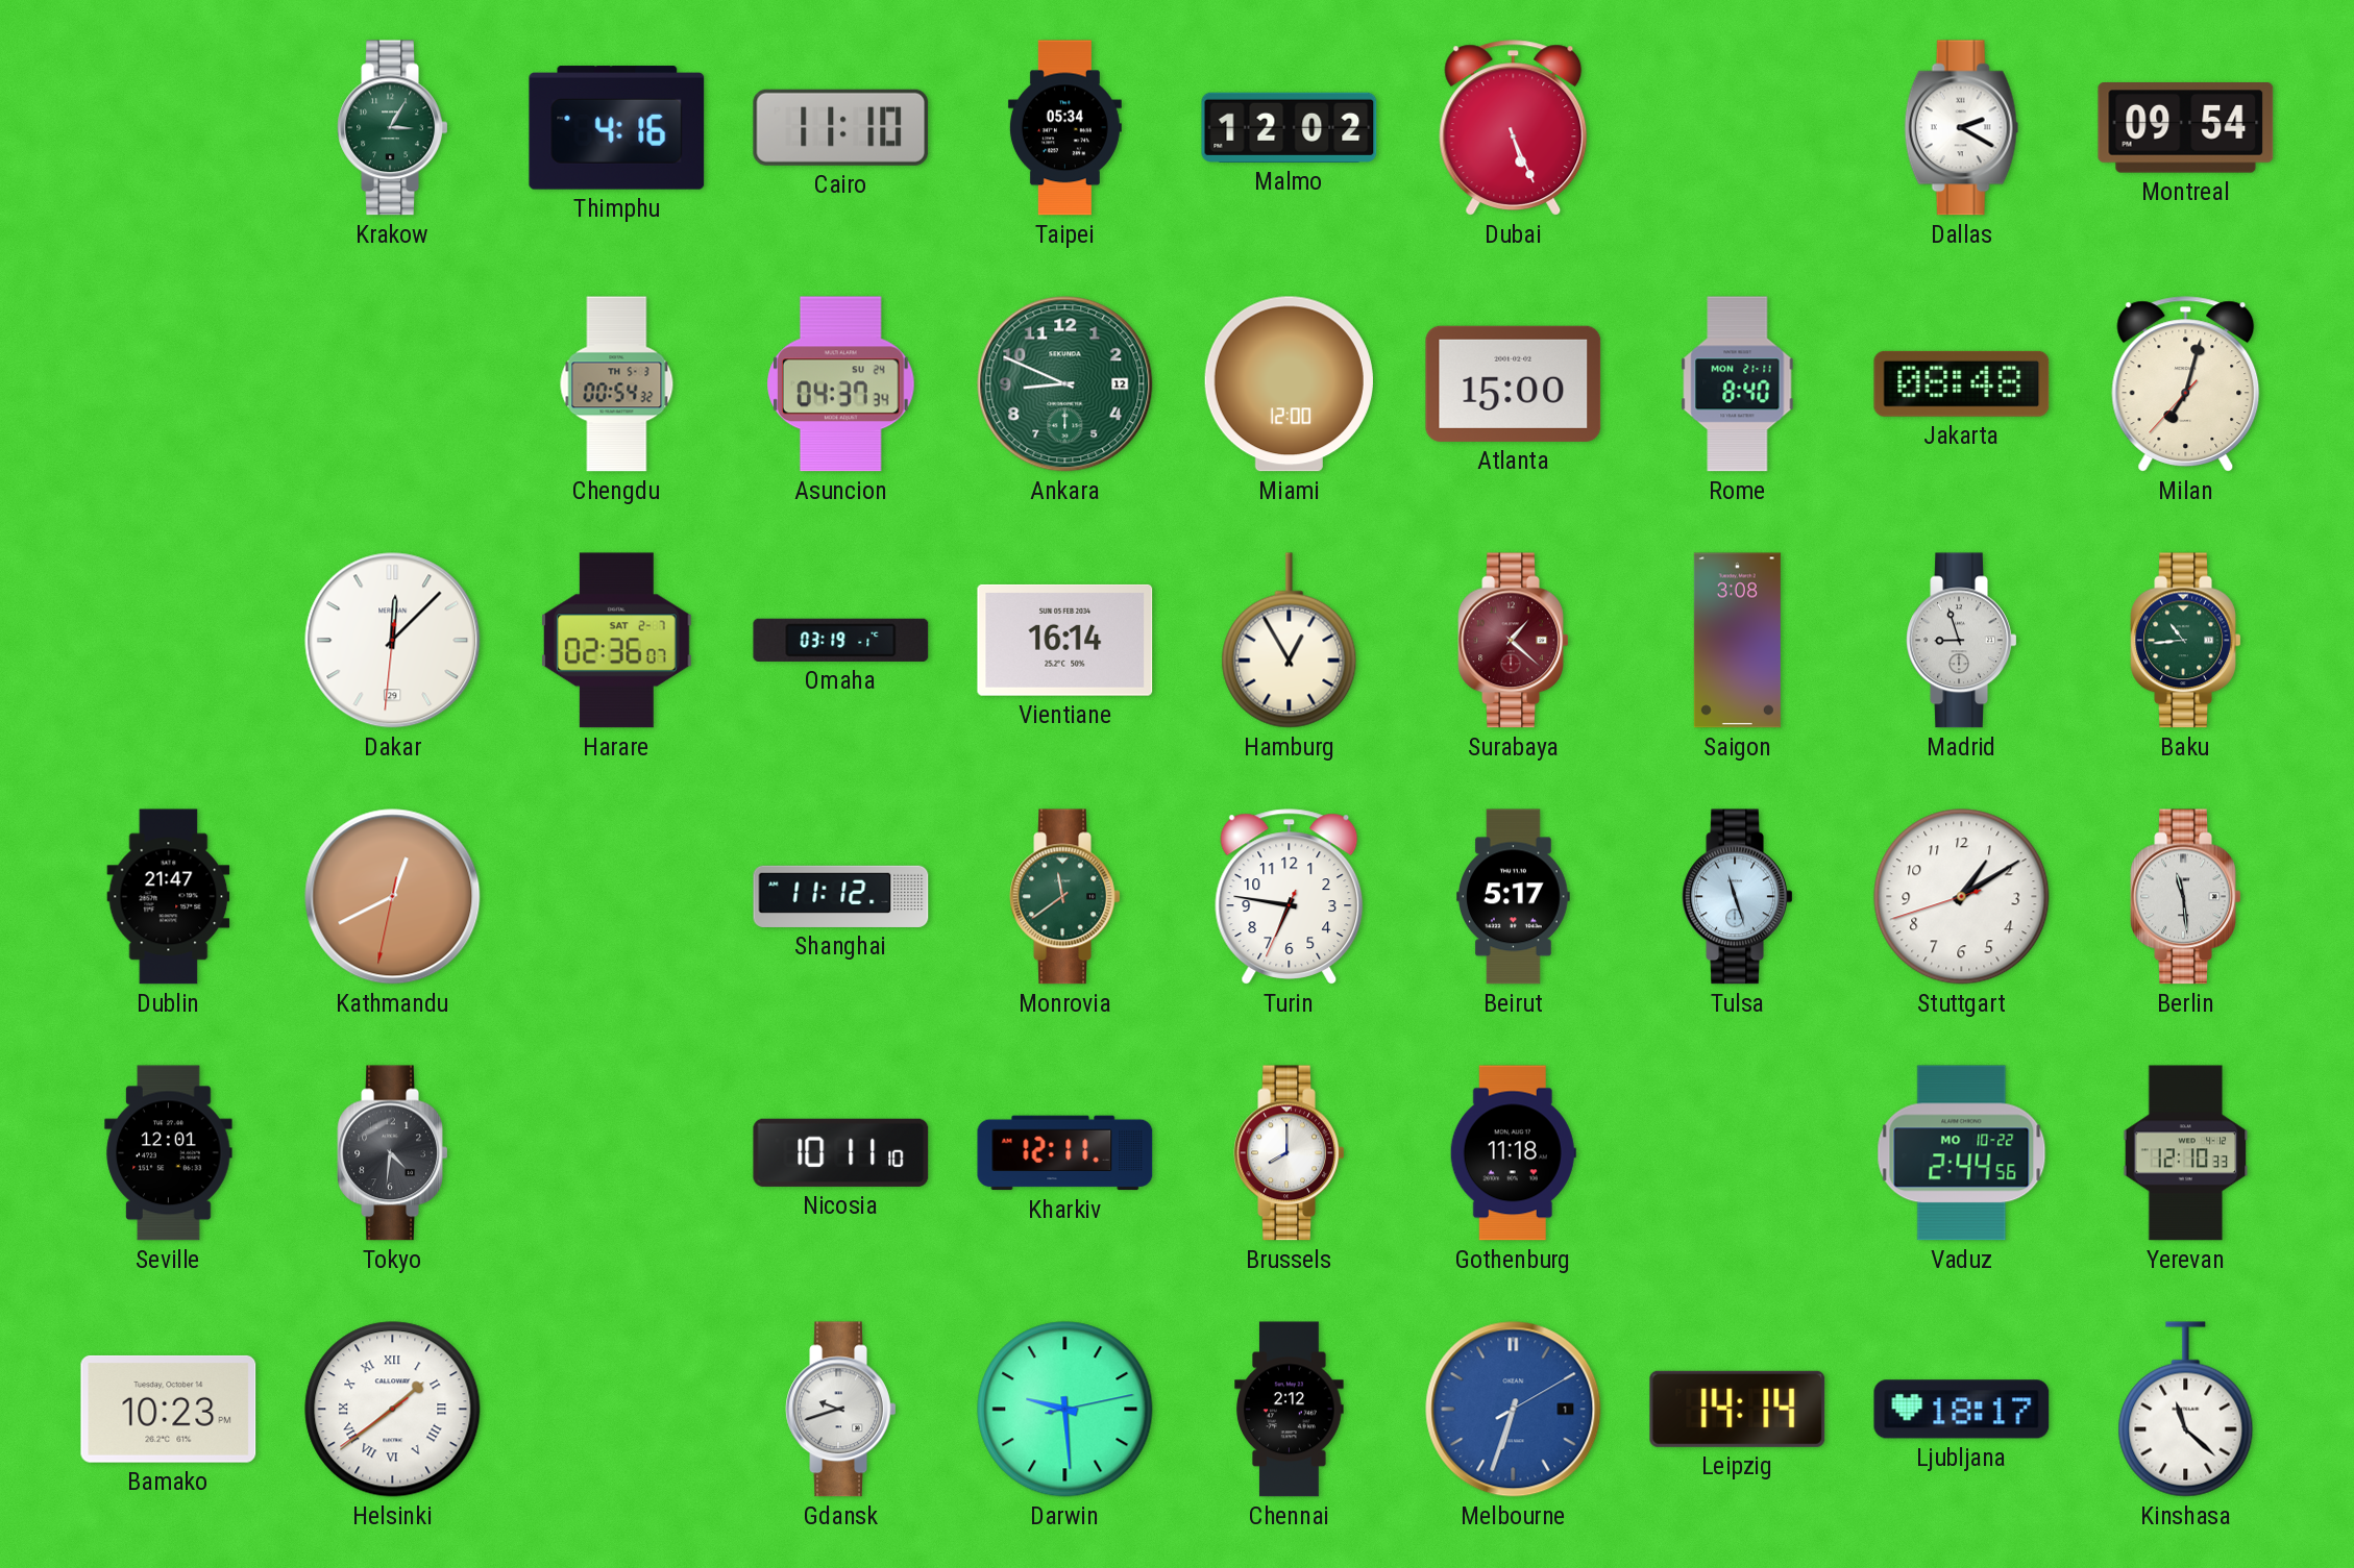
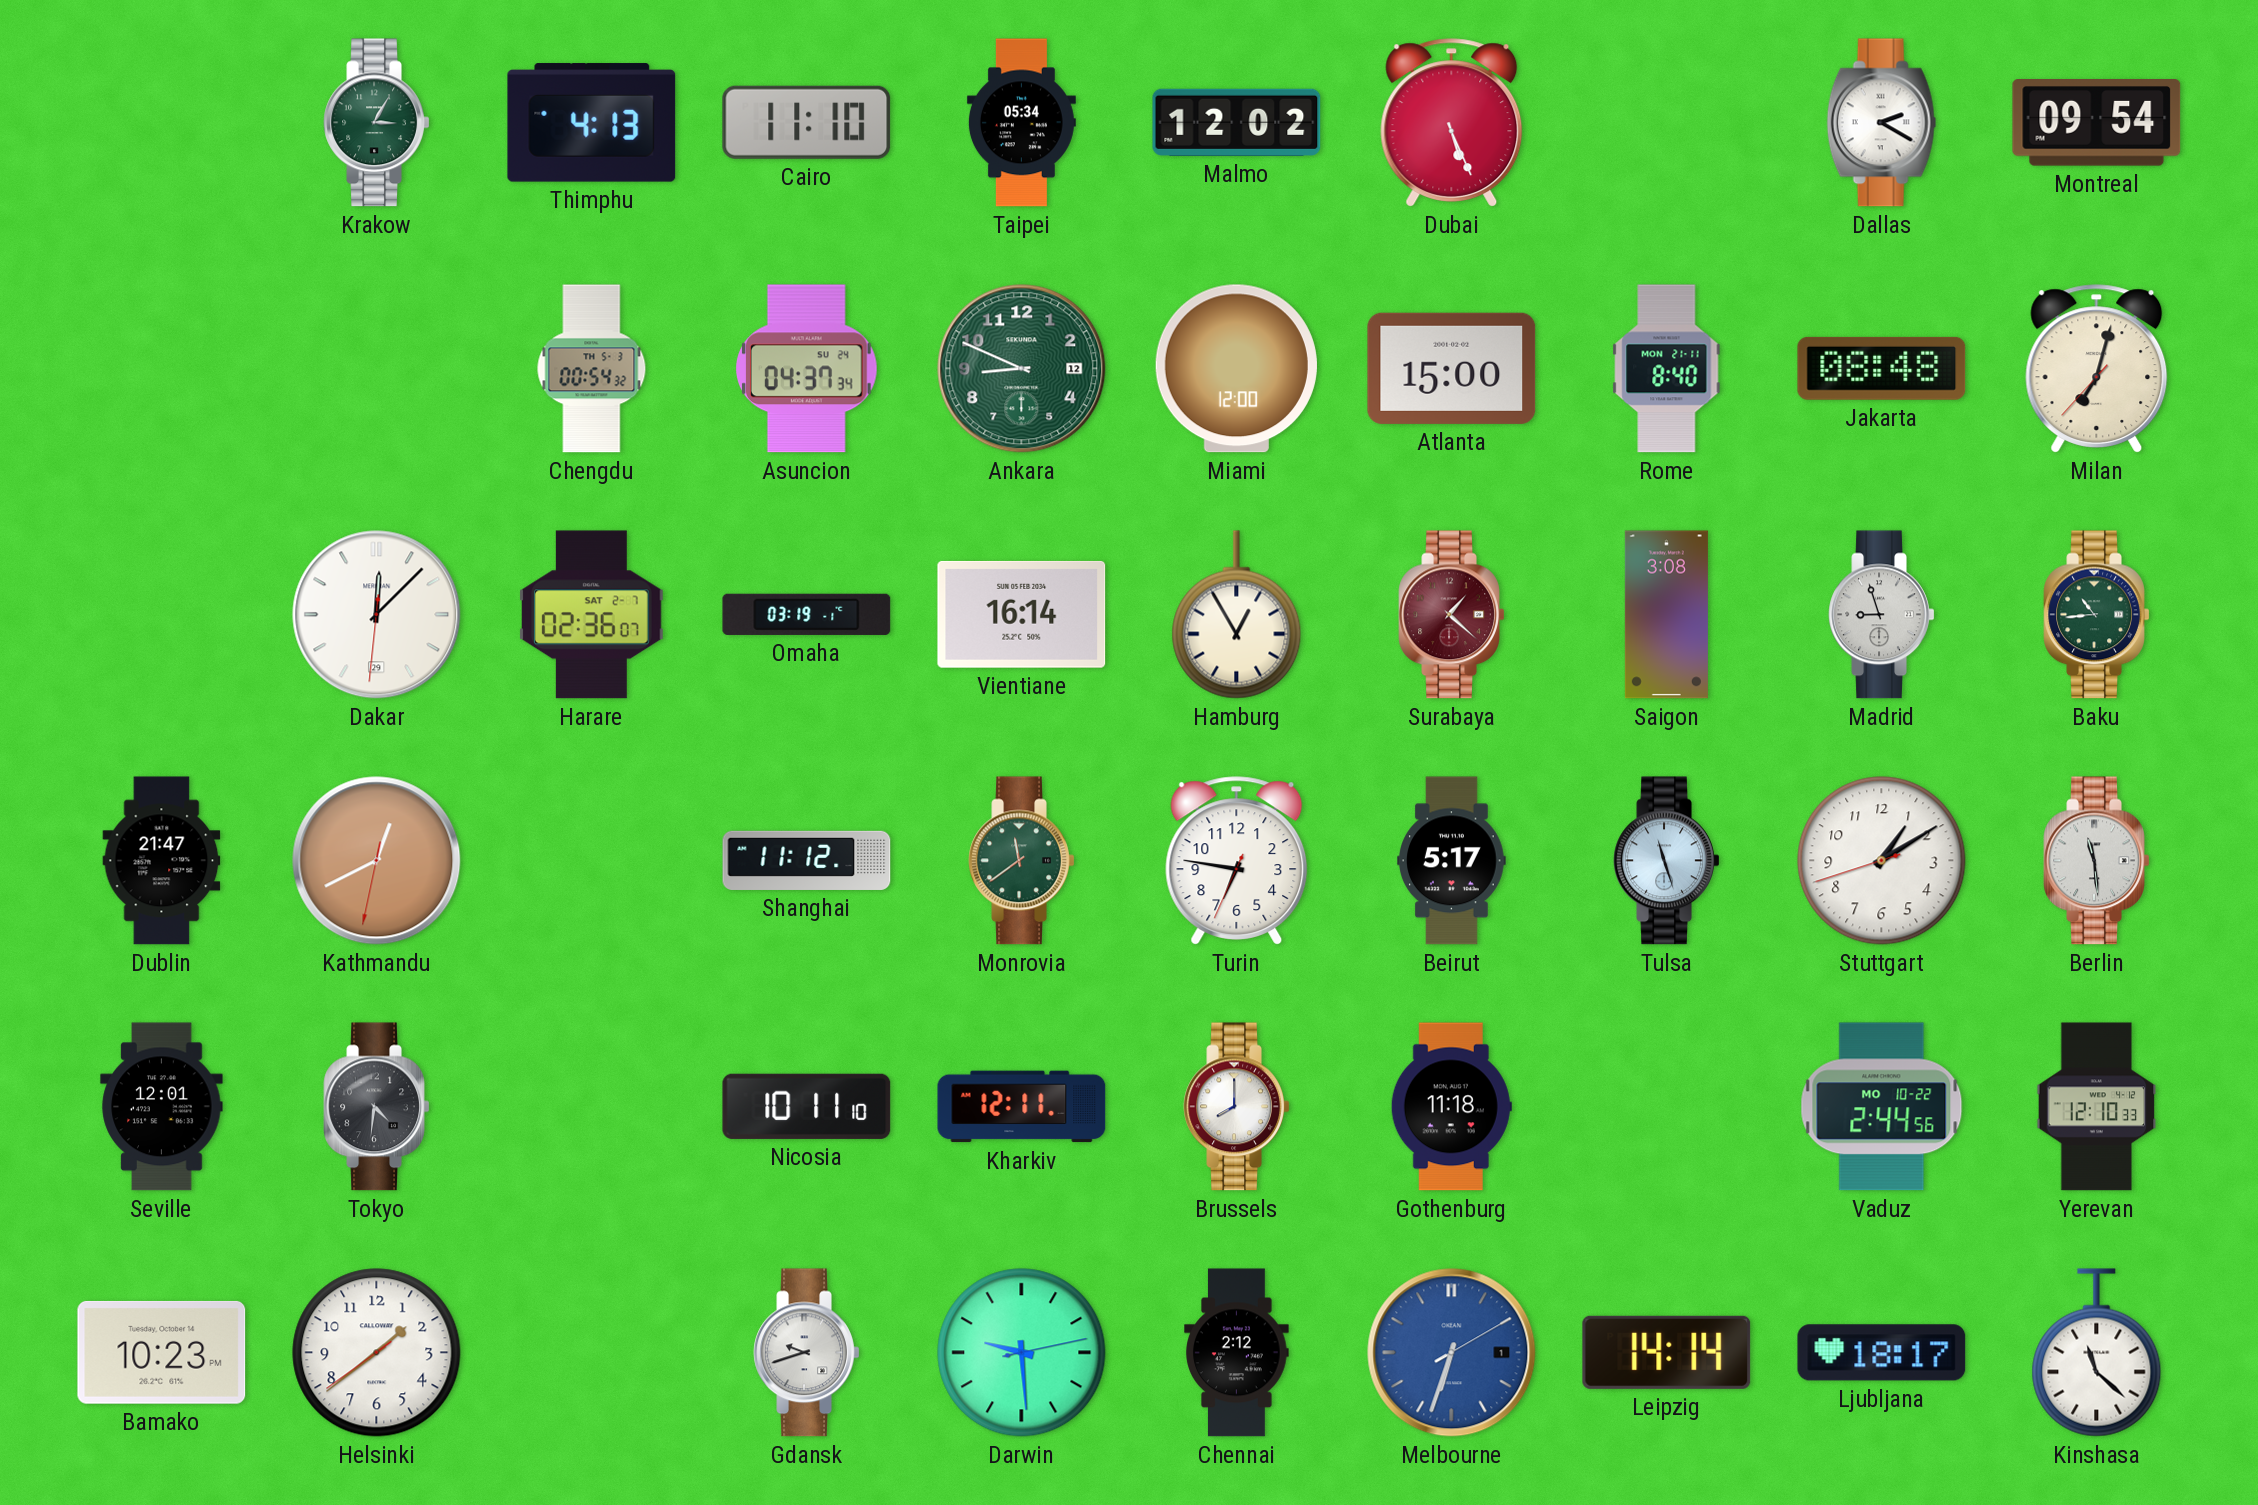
Thimphu: 4:16 -> 4:13
Helsinki numerals: Roman -> Arabic
